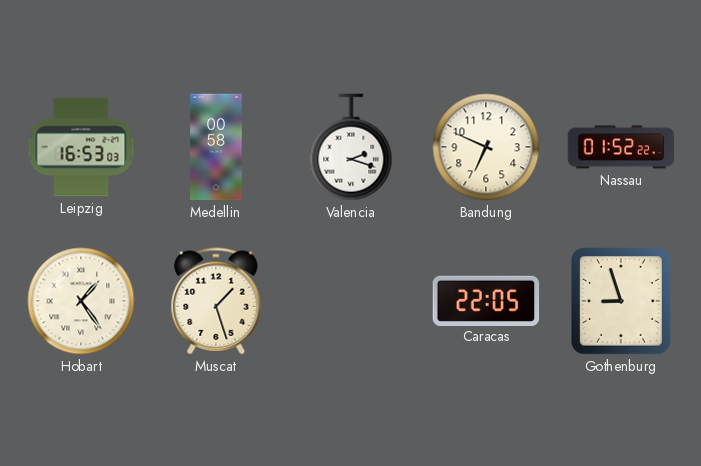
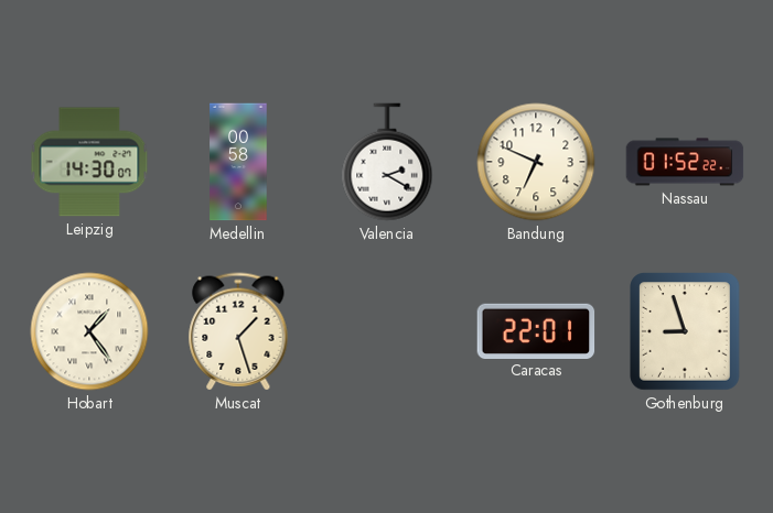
Leipzig: 16:53 -> 14:30
Valencia: 2:18 -> 2:20
Caracas: 22:05 -> 22:01
